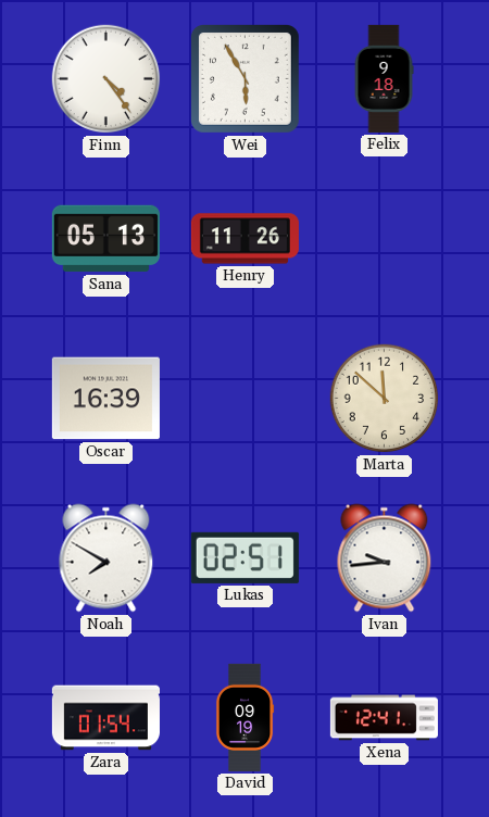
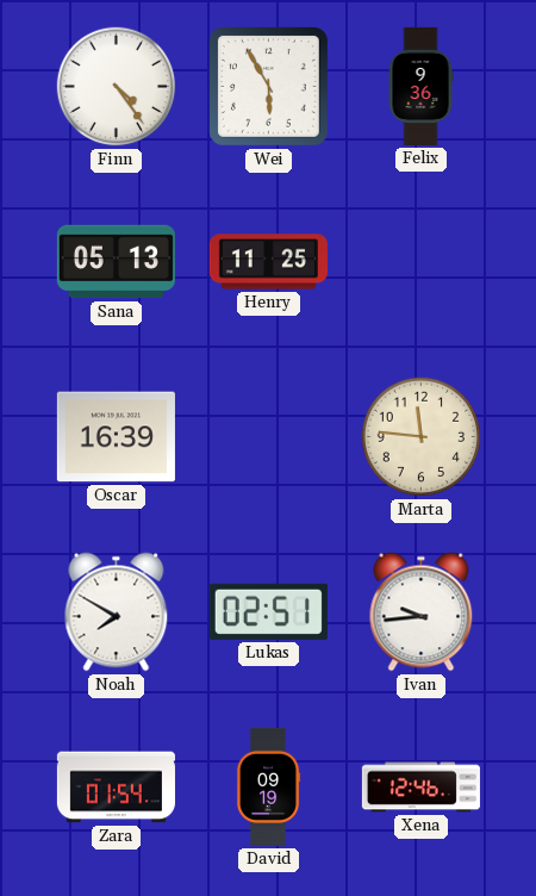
Felix: 9:18 -> 9:36
Henry: 11:26 -> 11:25
Marta: 11:52 -> 11:46
Xena: 12:41 -> 12:46
